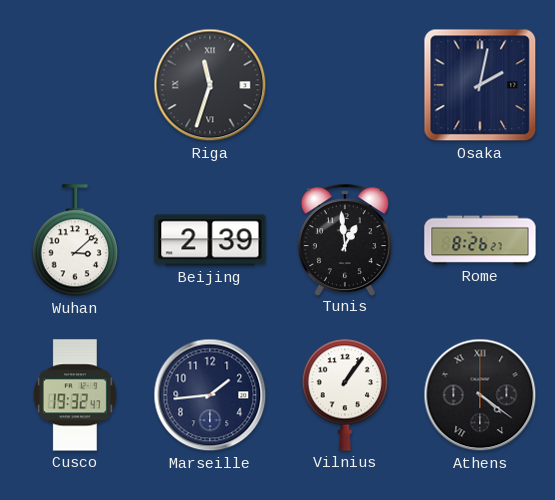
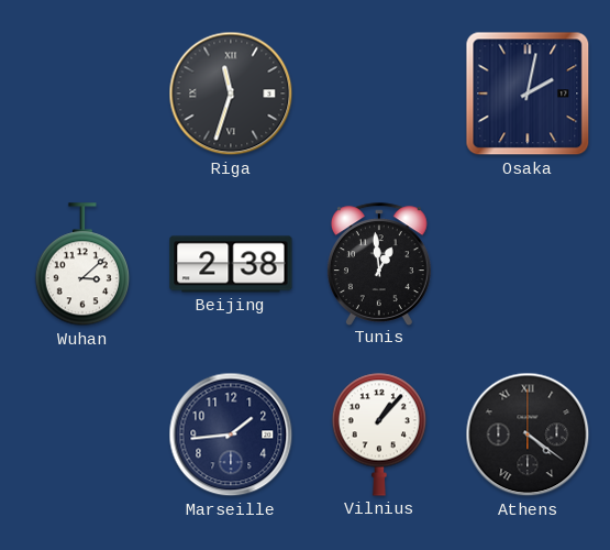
Beijing: 2:39 -> 2:38
Rome: 8:26 -> none
Cusco: 19:32 -> none
Vilnius: 1:06 -> 1:07
